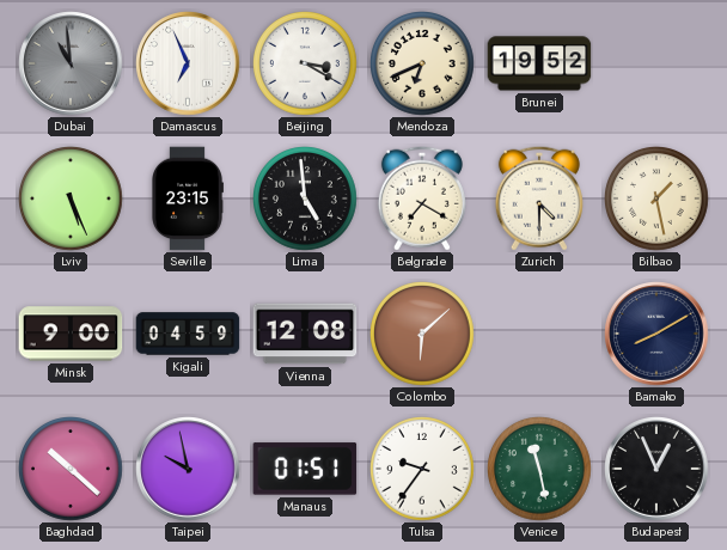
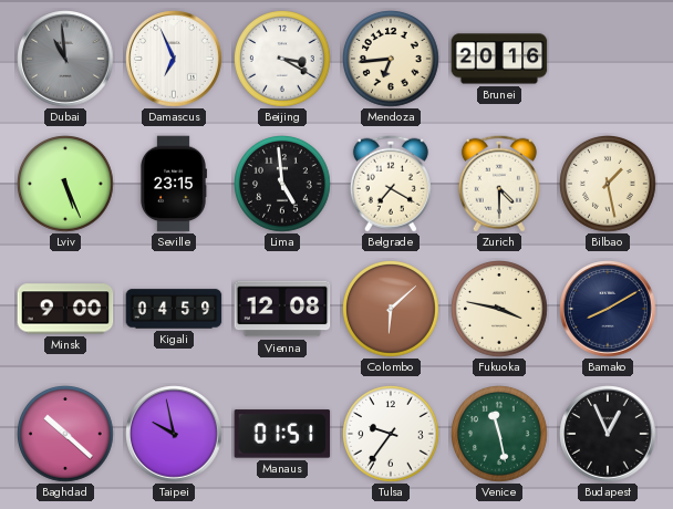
Mendoza: 6:41 -> 6:44
Brunei: 19:52 -> 20:16
Fukuoka: none -> 3:47
